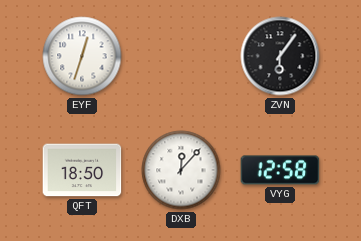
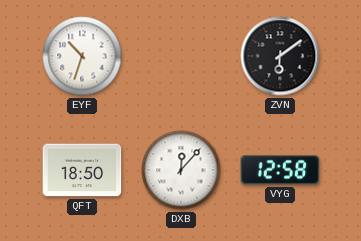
EYF: 12:33 -> 10:33
ZVN: 6:06 -> 6:09
